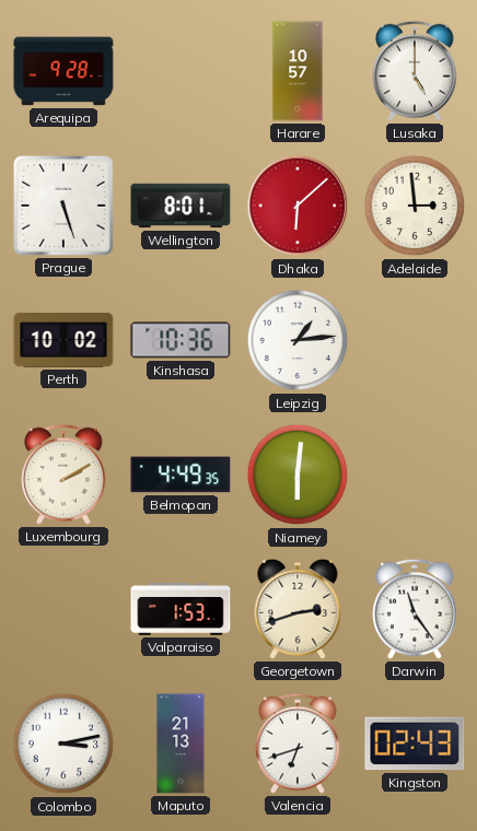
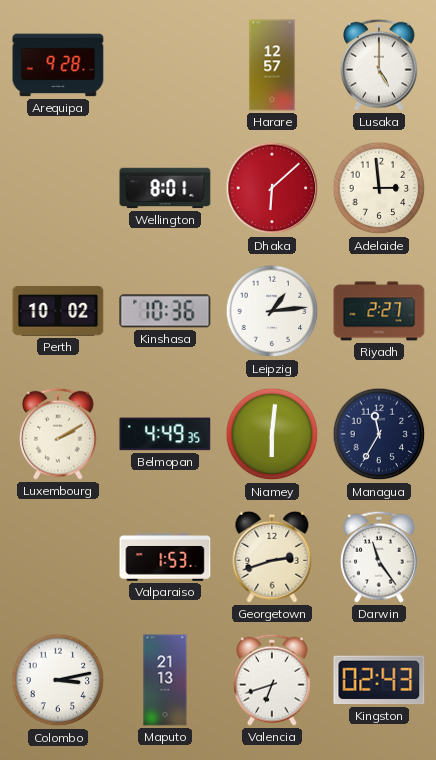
Harare: 10:57 -> 12:57
Prague: 5:27 -> none
Riyadh: none -> 2:27
Managua: none -> 11:35
